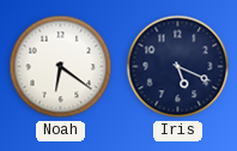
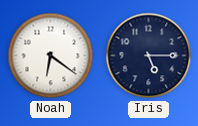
Iris: 5:19 -> 5:15
